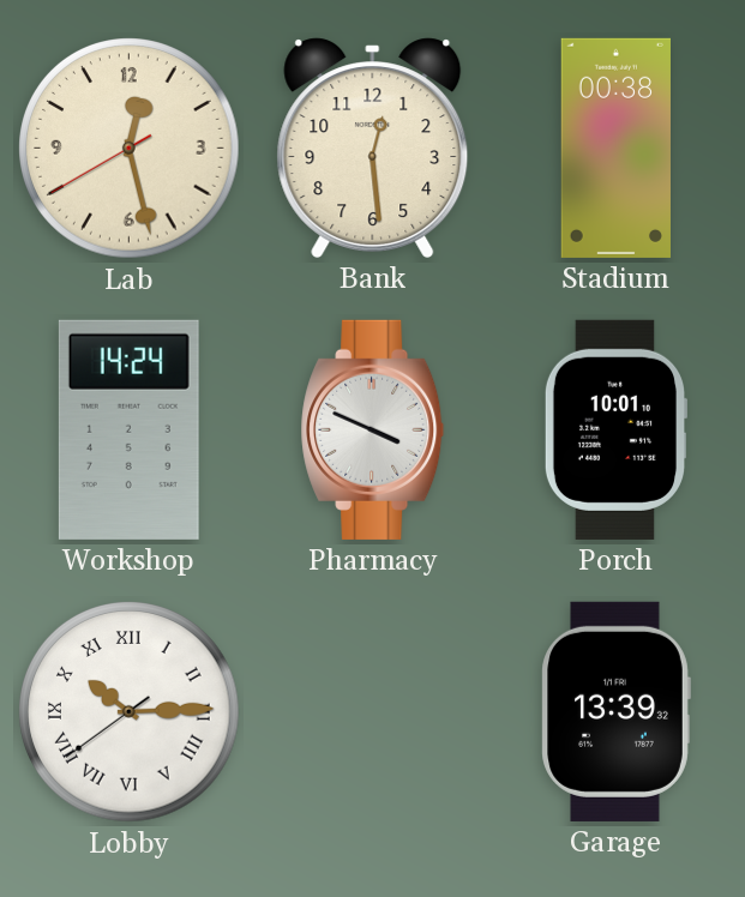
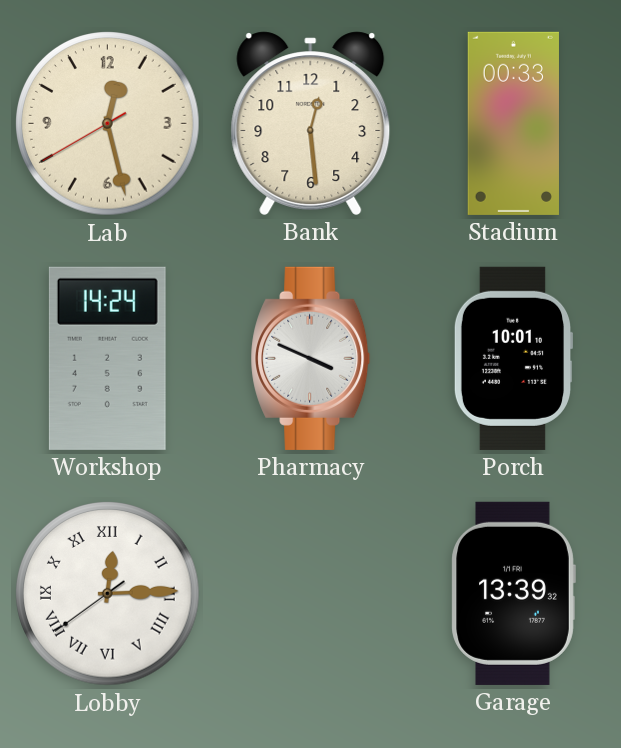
Stadium: 00:38 -> 00:33
Lobby: 10:14 -> 12:14
